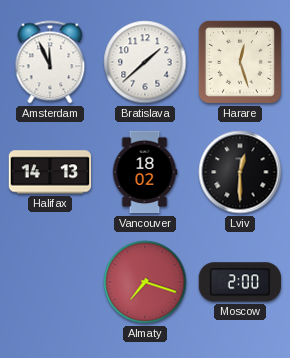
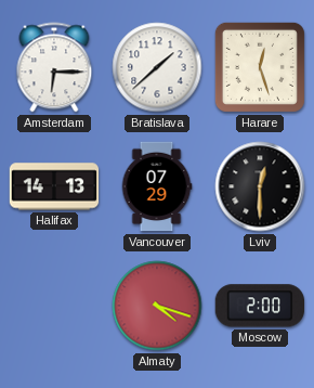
Amsterdam: 11:56 -> 6:15
Vancouver: 18:02 -> 07:29
Almaty: 7:18 -> 4:18
